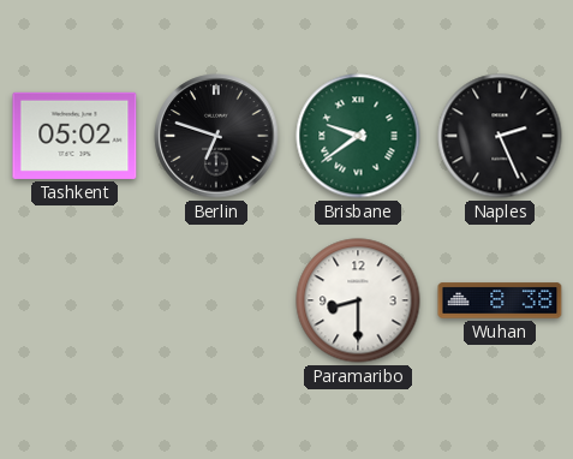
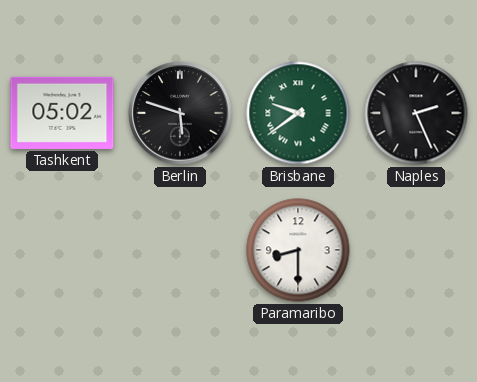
Berlin: 6:48 -> 5:48
Wuhan: 8:38 -> none
